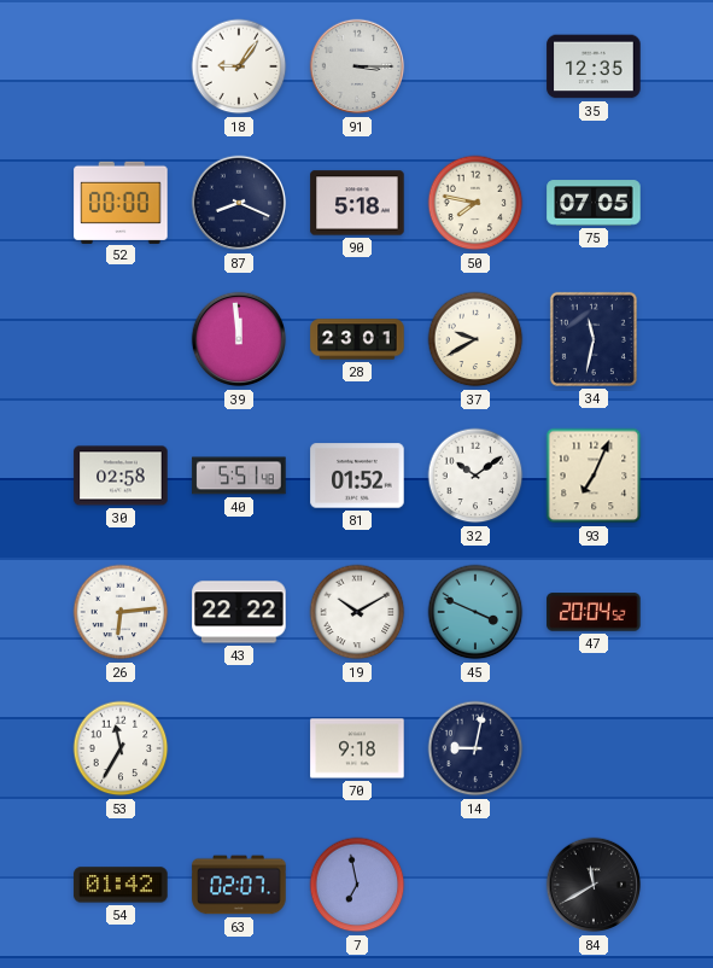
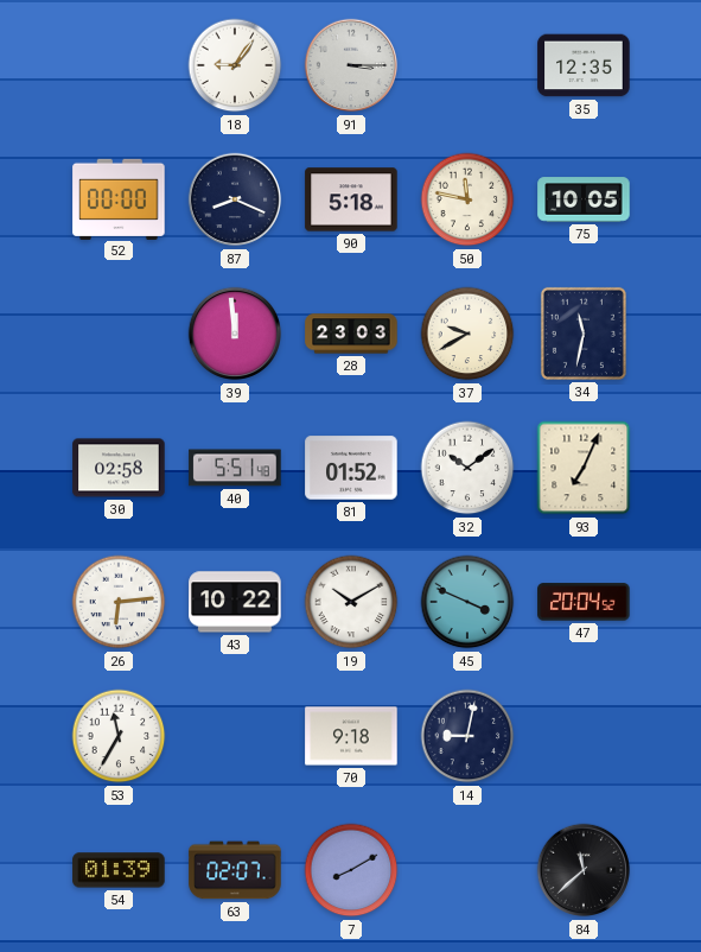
50: 7:47 -> 11:47
75: 07:05 -> 10:05
28: 23:01 -> 23:03
43: 22:22 -> 10:22
54: 01:42 -> 01:39
7: 6:58 -> 8:10
84: 11:40 -> 11:38
